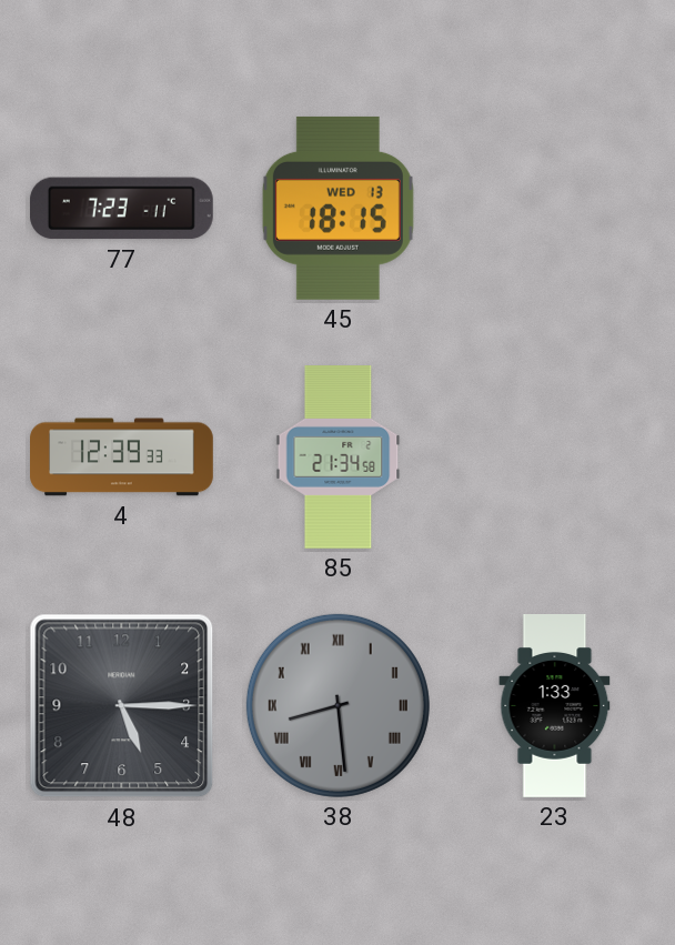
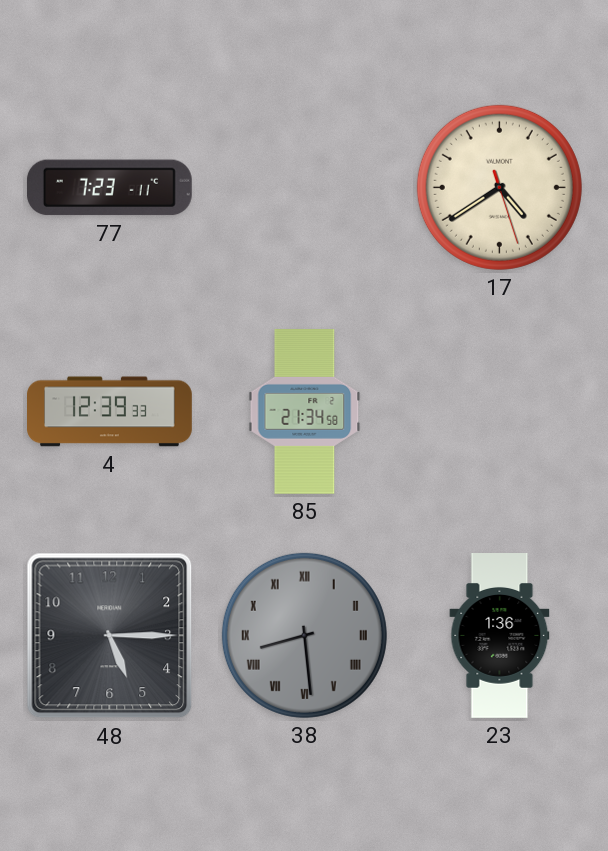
45: 18:15 -> none
17: none -> 4:39
23: 1:33 -> 1:36
